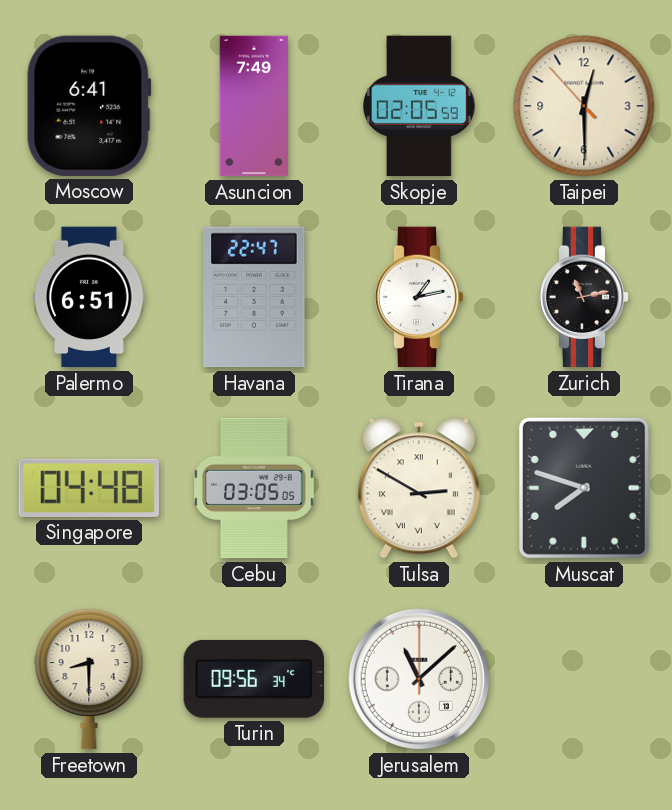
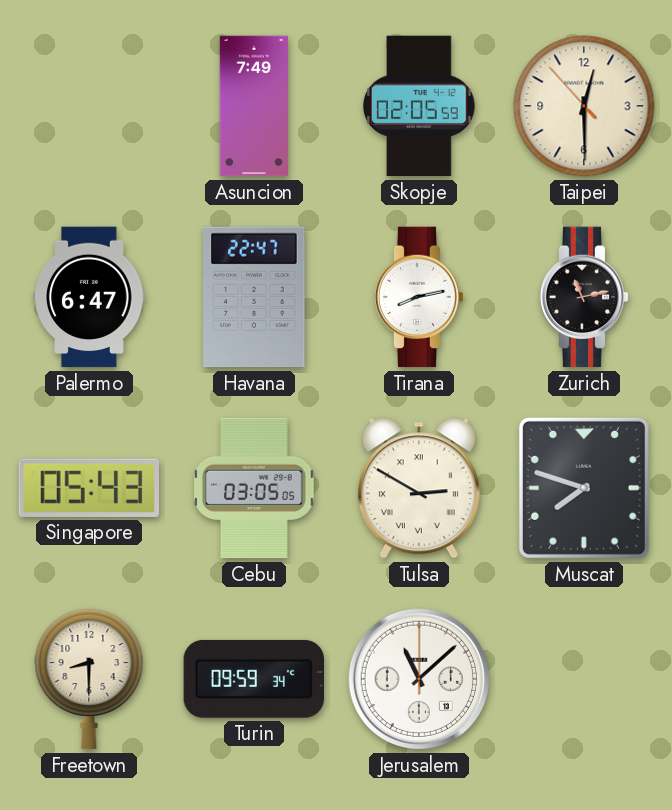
Moscow: 6:41 -> none
Palermo: 6:51 -> 6:47
Tirana: 1:13 -> 8:13
Singapore: 04:48 -> 05:43
Turin: 09:56 -> 09:59
